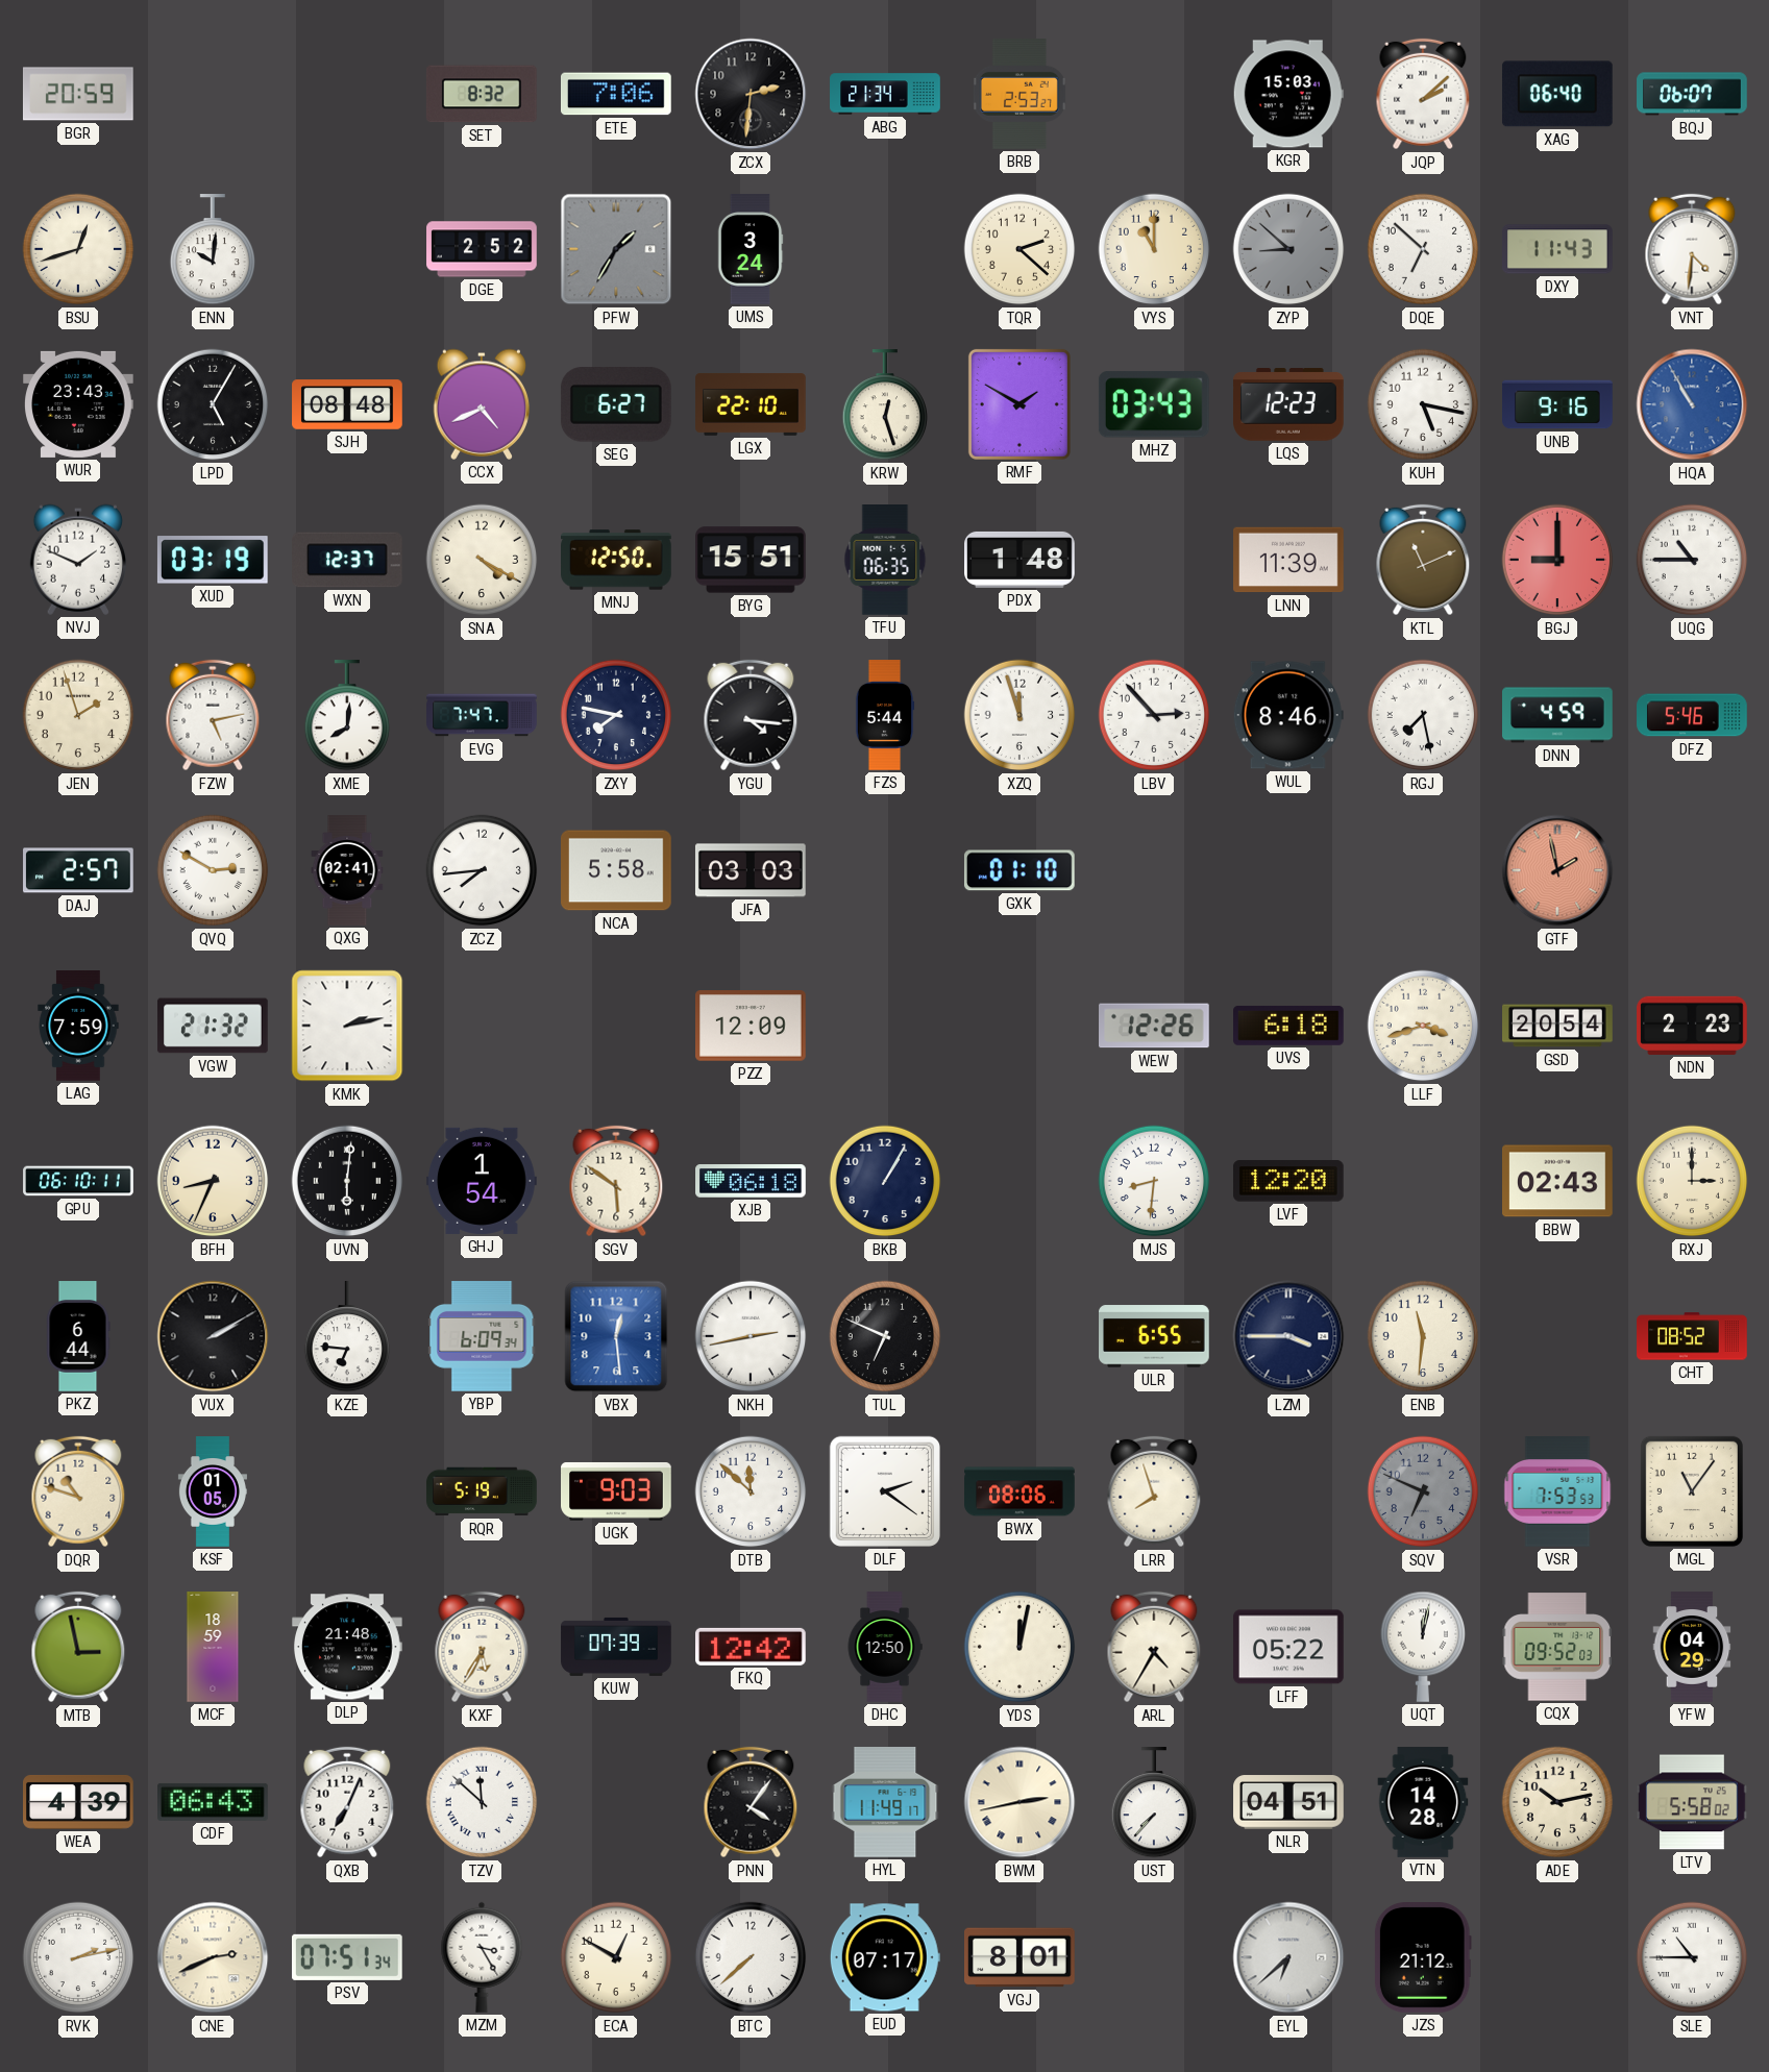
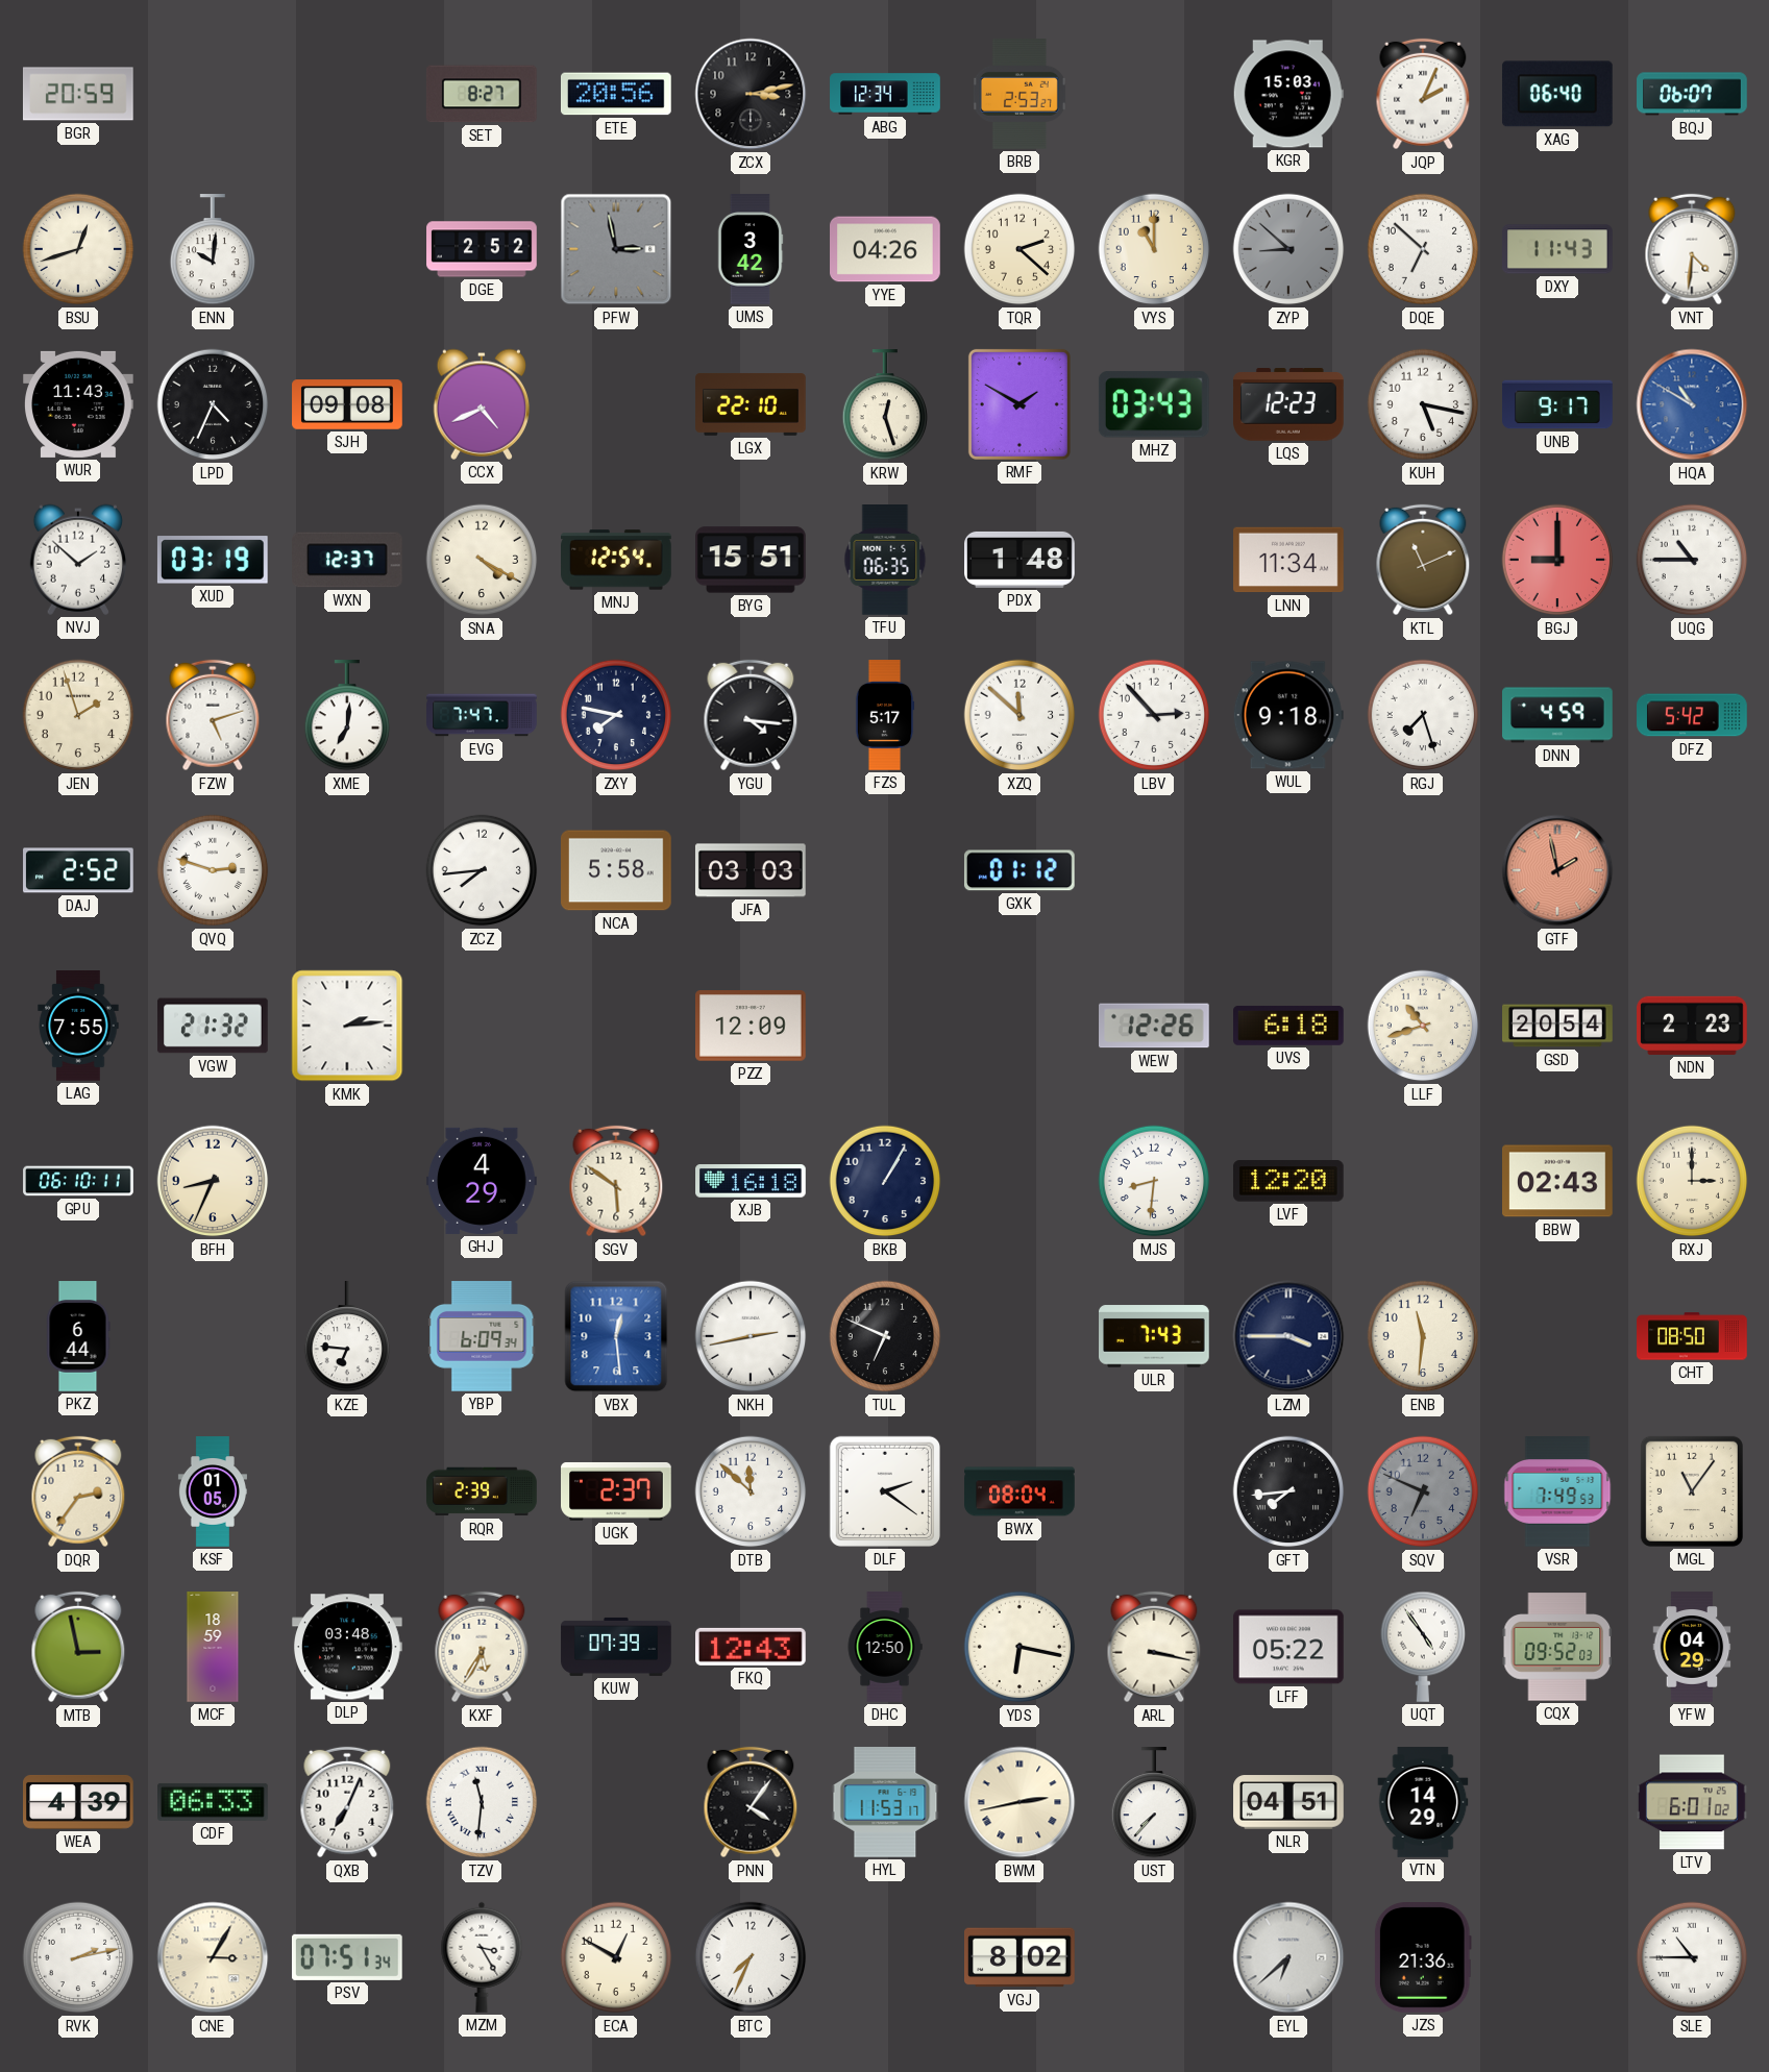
SET: 8:32 -> 8:27
ETE: 7:06 -> 20:56
ZCX: 2:31 -> 3:13
ABG: 21:34 -> 12:34
JQP: 2:08 -> 2:04
PFW: 1:35 -> 2:58
UMS: 3:24 -> 3:42
YYE: none -> 04:26
WUR: 23:43 -> 11:43
LPD: 5:05 -> 4:34
SJH: 08:48 -> 09:08
SEG: 6:27 -> none
UNB: 9:16 -> 9:17
HQA: 10:55 -> 10:50
NVJ: 1:49 -> 1:52
MNJ: 12:50 -> 12:54
LNN: 11:39 -> 11:34
FZW: 5:13 -> 5:12
XME: 8:01 -> 7:01
FZS: 5:44 -> 5:17
XZQ: 11:57 -> 11:52
WUL: 8:46 -> 9:18
RGJ: 7:28 -> 7:27
DFZ: 5:46 -> 5:42
DAJ: 2:57 -> 2:52
QVQ: 2:50 -> 2:48
QXG: 02:41 -> none
GXK: 01:10 -> 01:12
LAG: 7:59 -> 7:55
KMK: 2:13 -> 2:14
LLF: 3:42 -> 10:42
UVN: 6:01 -> none
GHJ: 1:54 -> 4:29
XJB: 06:18 -> 16:18
VUX: 2:10 -> none
ULR: 6:55 -> 7:43
CHT: 08:52 -> 08:50
DQR: 10:48 -> 2:36
RQR: 5:19 -> 2:39
UGK: 9:03 -> 2:37
BWX: 08:06 -> 08:04
LRR: 7:57 -> none
GFT: none -> 7:44
VSR: 7:53 -> 7:49
DLP: 21:48 -> 03:48
FKQ: 12:42 -> 12:43
YDS: 12:02 -> 6:17
ARL: 4:35 -> 3:17
UQT: 12:02 -> 4:54
CDF: 06:43 -> 06:33
TZV: 11:52 -> 11:31
HYL: 11:49 -> 11:53
VTN: 14:28 -> 14:29
ADE: 10:13 -> none
LTV: 5:58 -> 6:01
CNE: 2:41 -> 3:05
BTC: 7:38 -> 7:34
EUD: 07:17 -> none
VGJ: 8:01 -> 8:02
JZS: 21:12 -> 21:36
